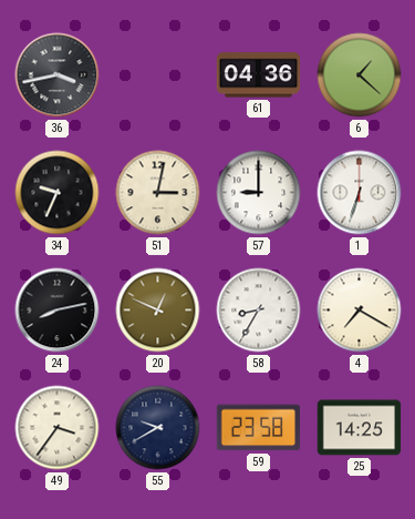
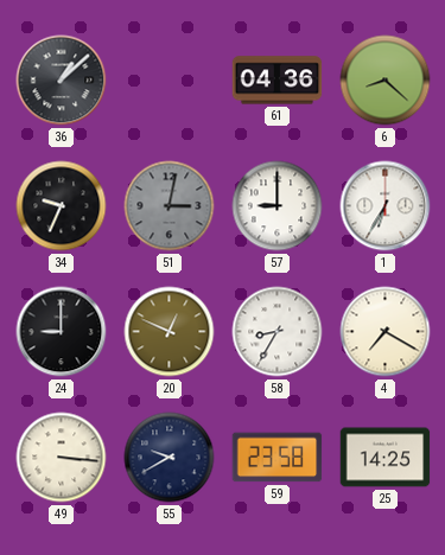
36: 3:43 -> 1:08
6: 1:22 -> 8:22
51 dial: cream -> grey
1: 6:33 -> 6:35
24: 8:13 -> 9:00
49: 3:36 -> 3:16
